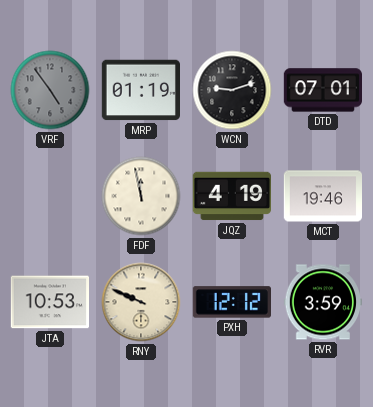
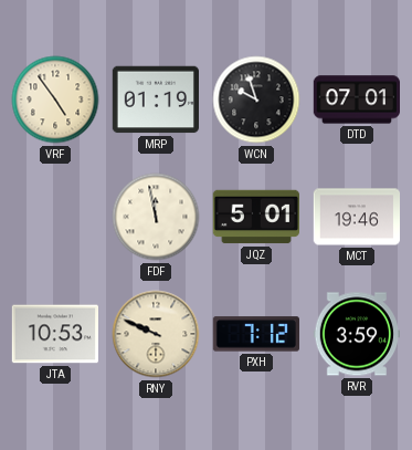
VRF dial: grey -> cream
WCN: 9:12 -> 9:57
JQZ: 4:19 -> 5:01
PXH: 12:12 -> 7:12
